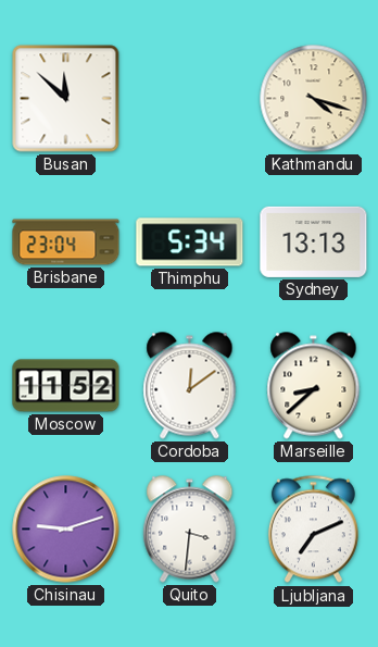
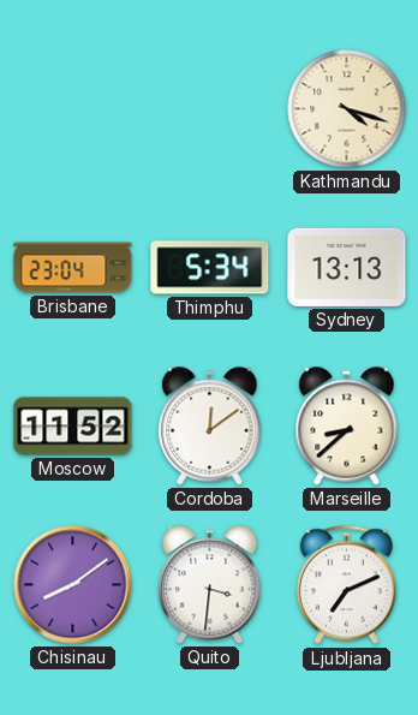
Busan: 11:52 -> none
Chisinau: 9:12 -> 8:09
